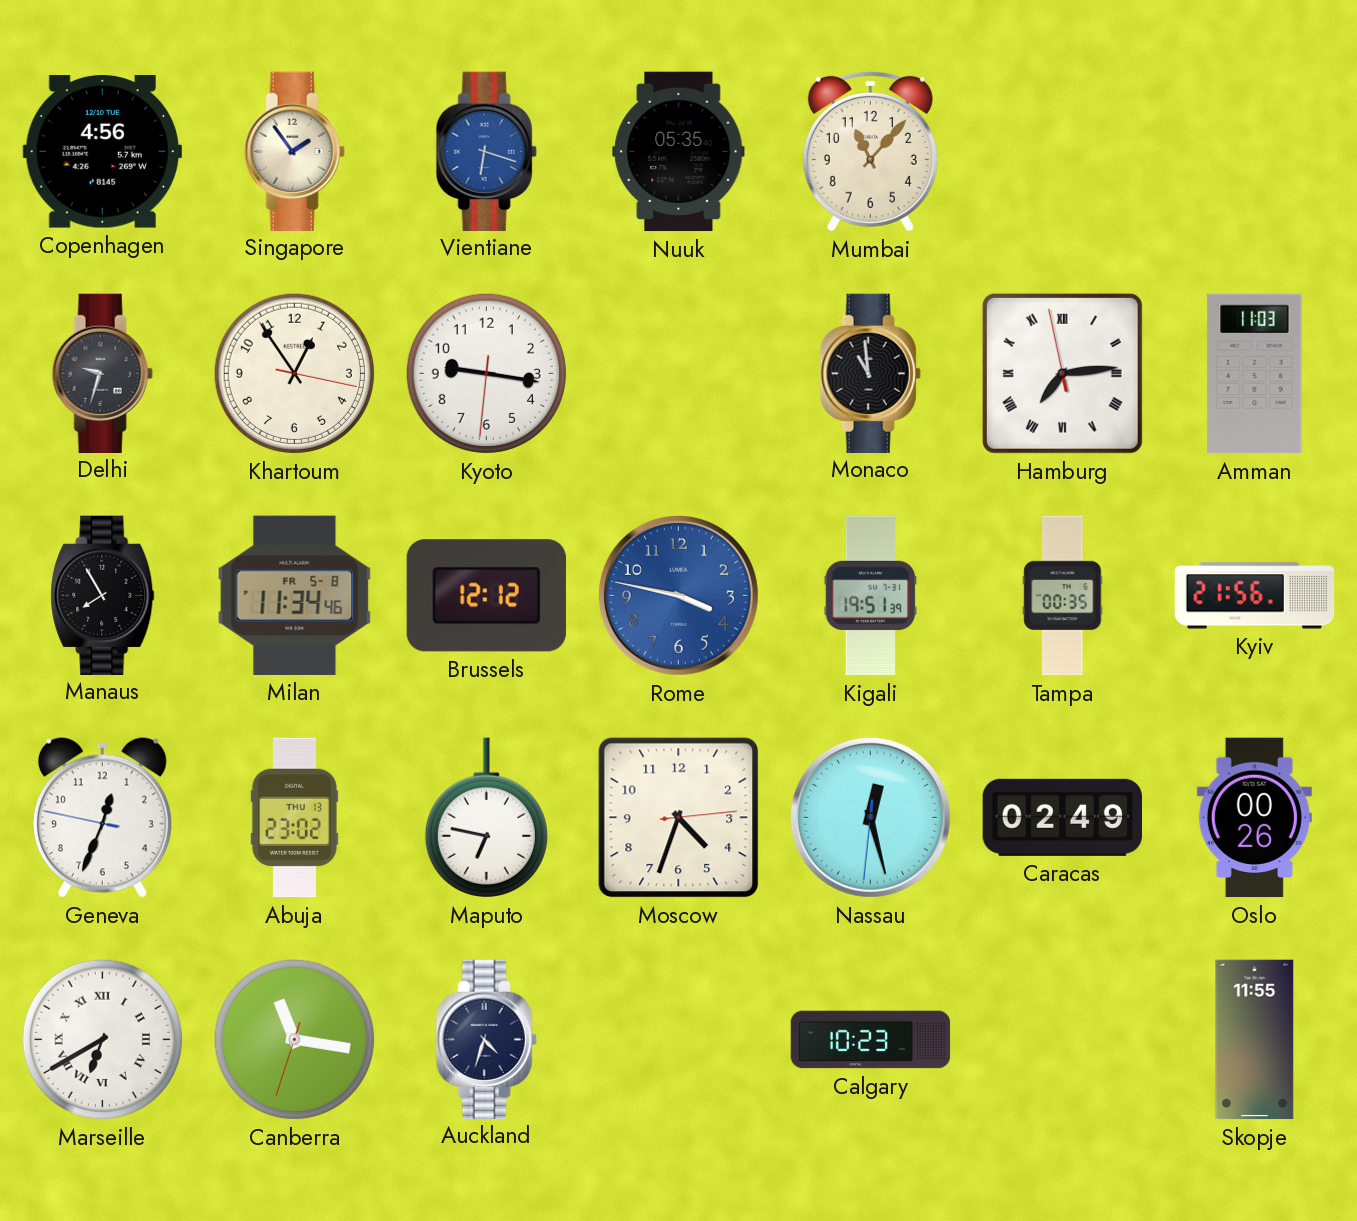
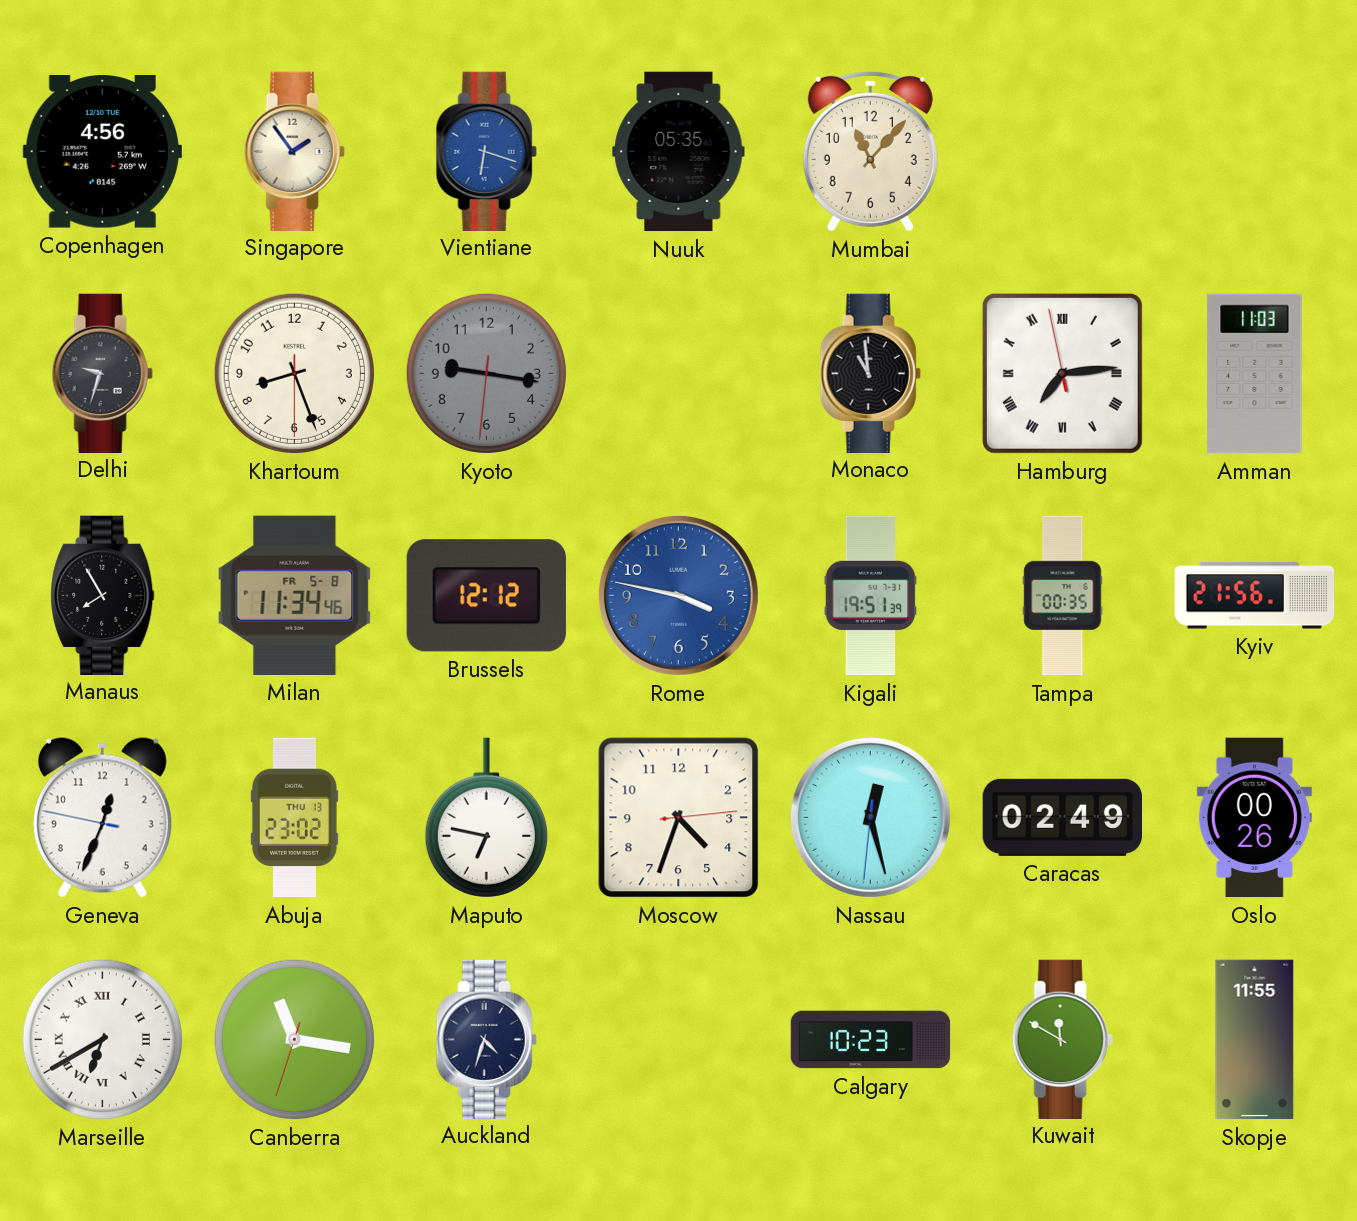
Khartoum: 12:54 -> 8:26
Kyoto dial: white -> grey
Kuwait: none -> 11:50
